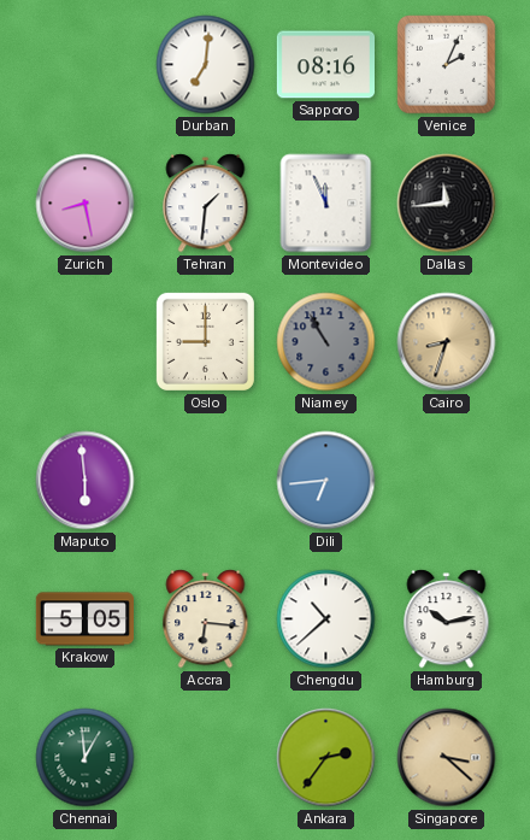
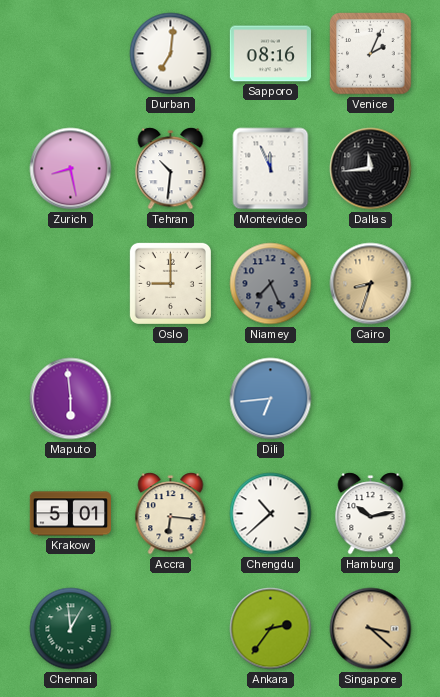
Tehran: 1:31 -> 10:31
Niamey: 10:55 -> 7:26
Krakow: 5:05 -> 5:01
